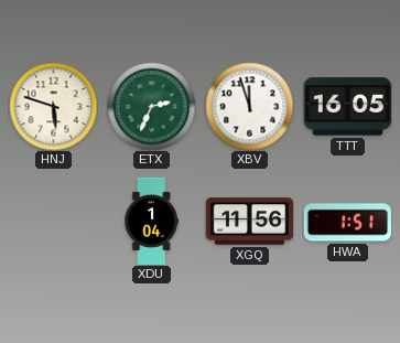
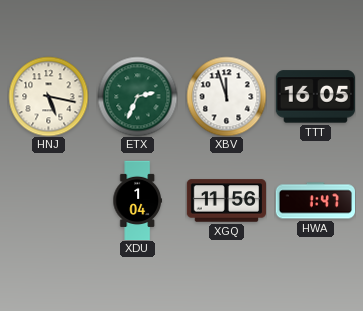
HNJ: 5:48 -> 5:17
HWA: 1:51 -> 1:47
